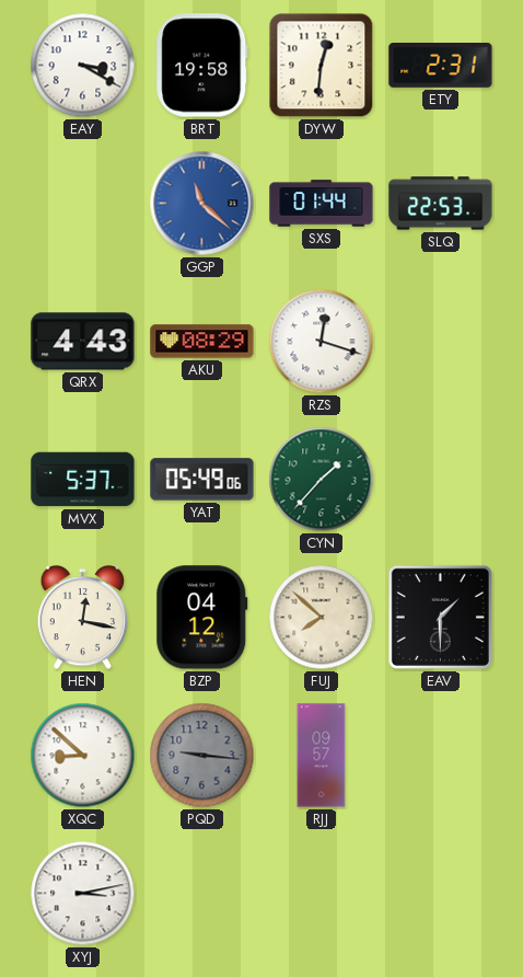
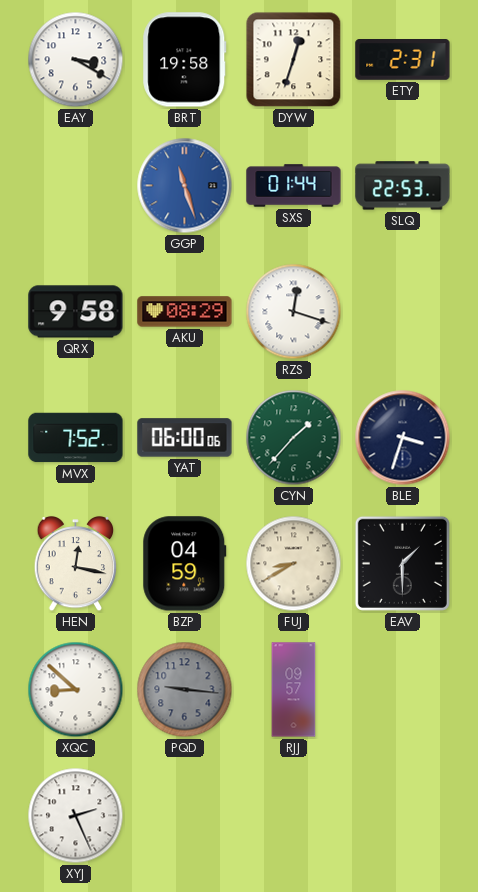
DYW: 12:31 -> 12:33
GGP: 11:22 -> 11:27
QRX: 4:43 -> 9:58
MVX: 5:37 -> 7:52
YAT: 05:49 -> 06:00
BLE: none -> 3:33
BZP: 04:12 -> 04:59
FUJ: 7:52 -> 8:40
XYJ: 3:13 -> 2:26
